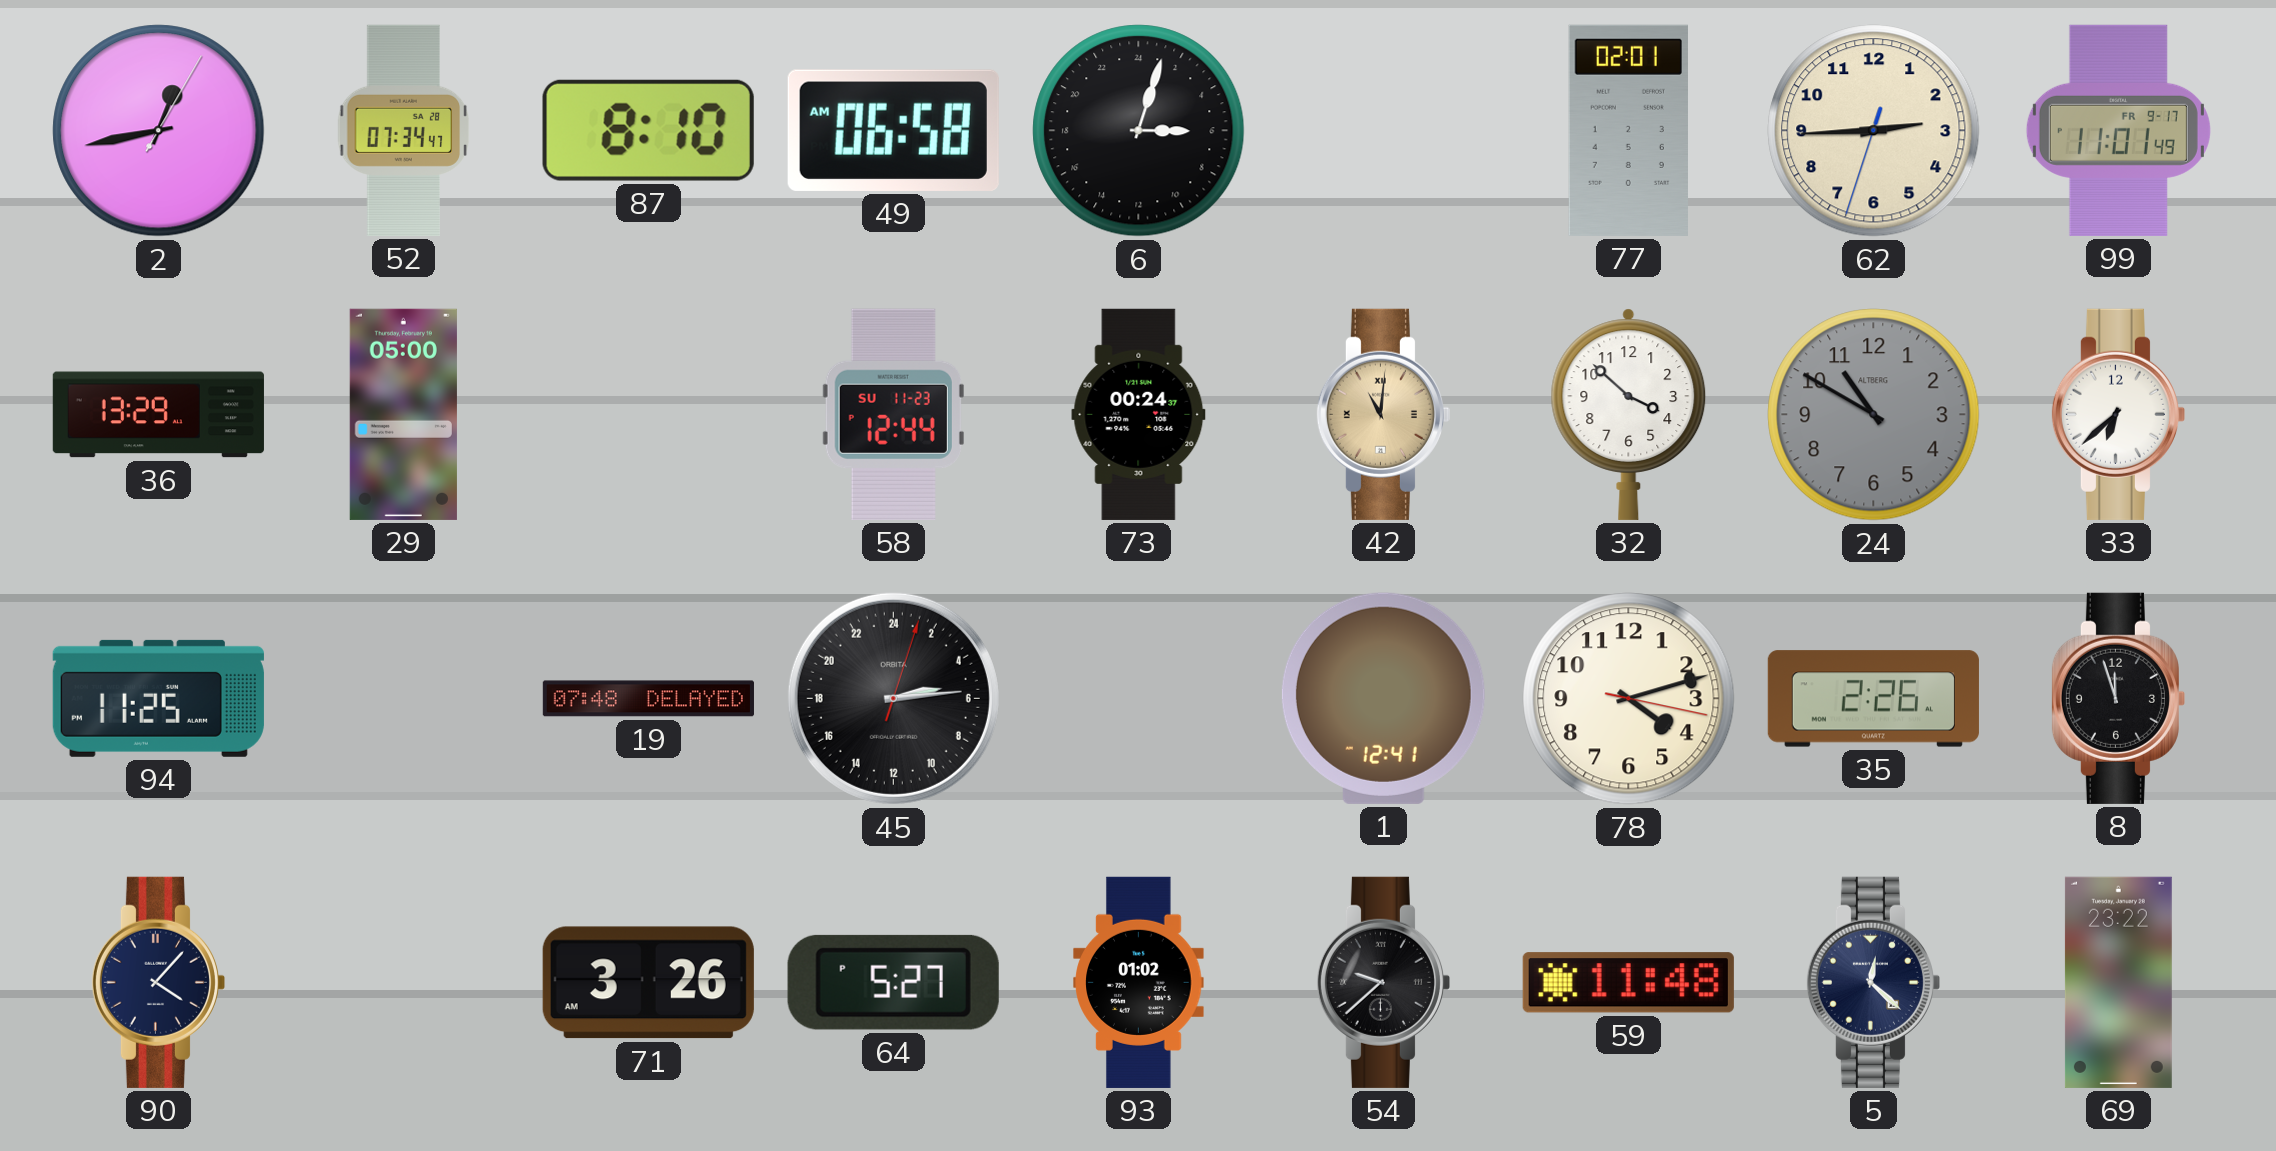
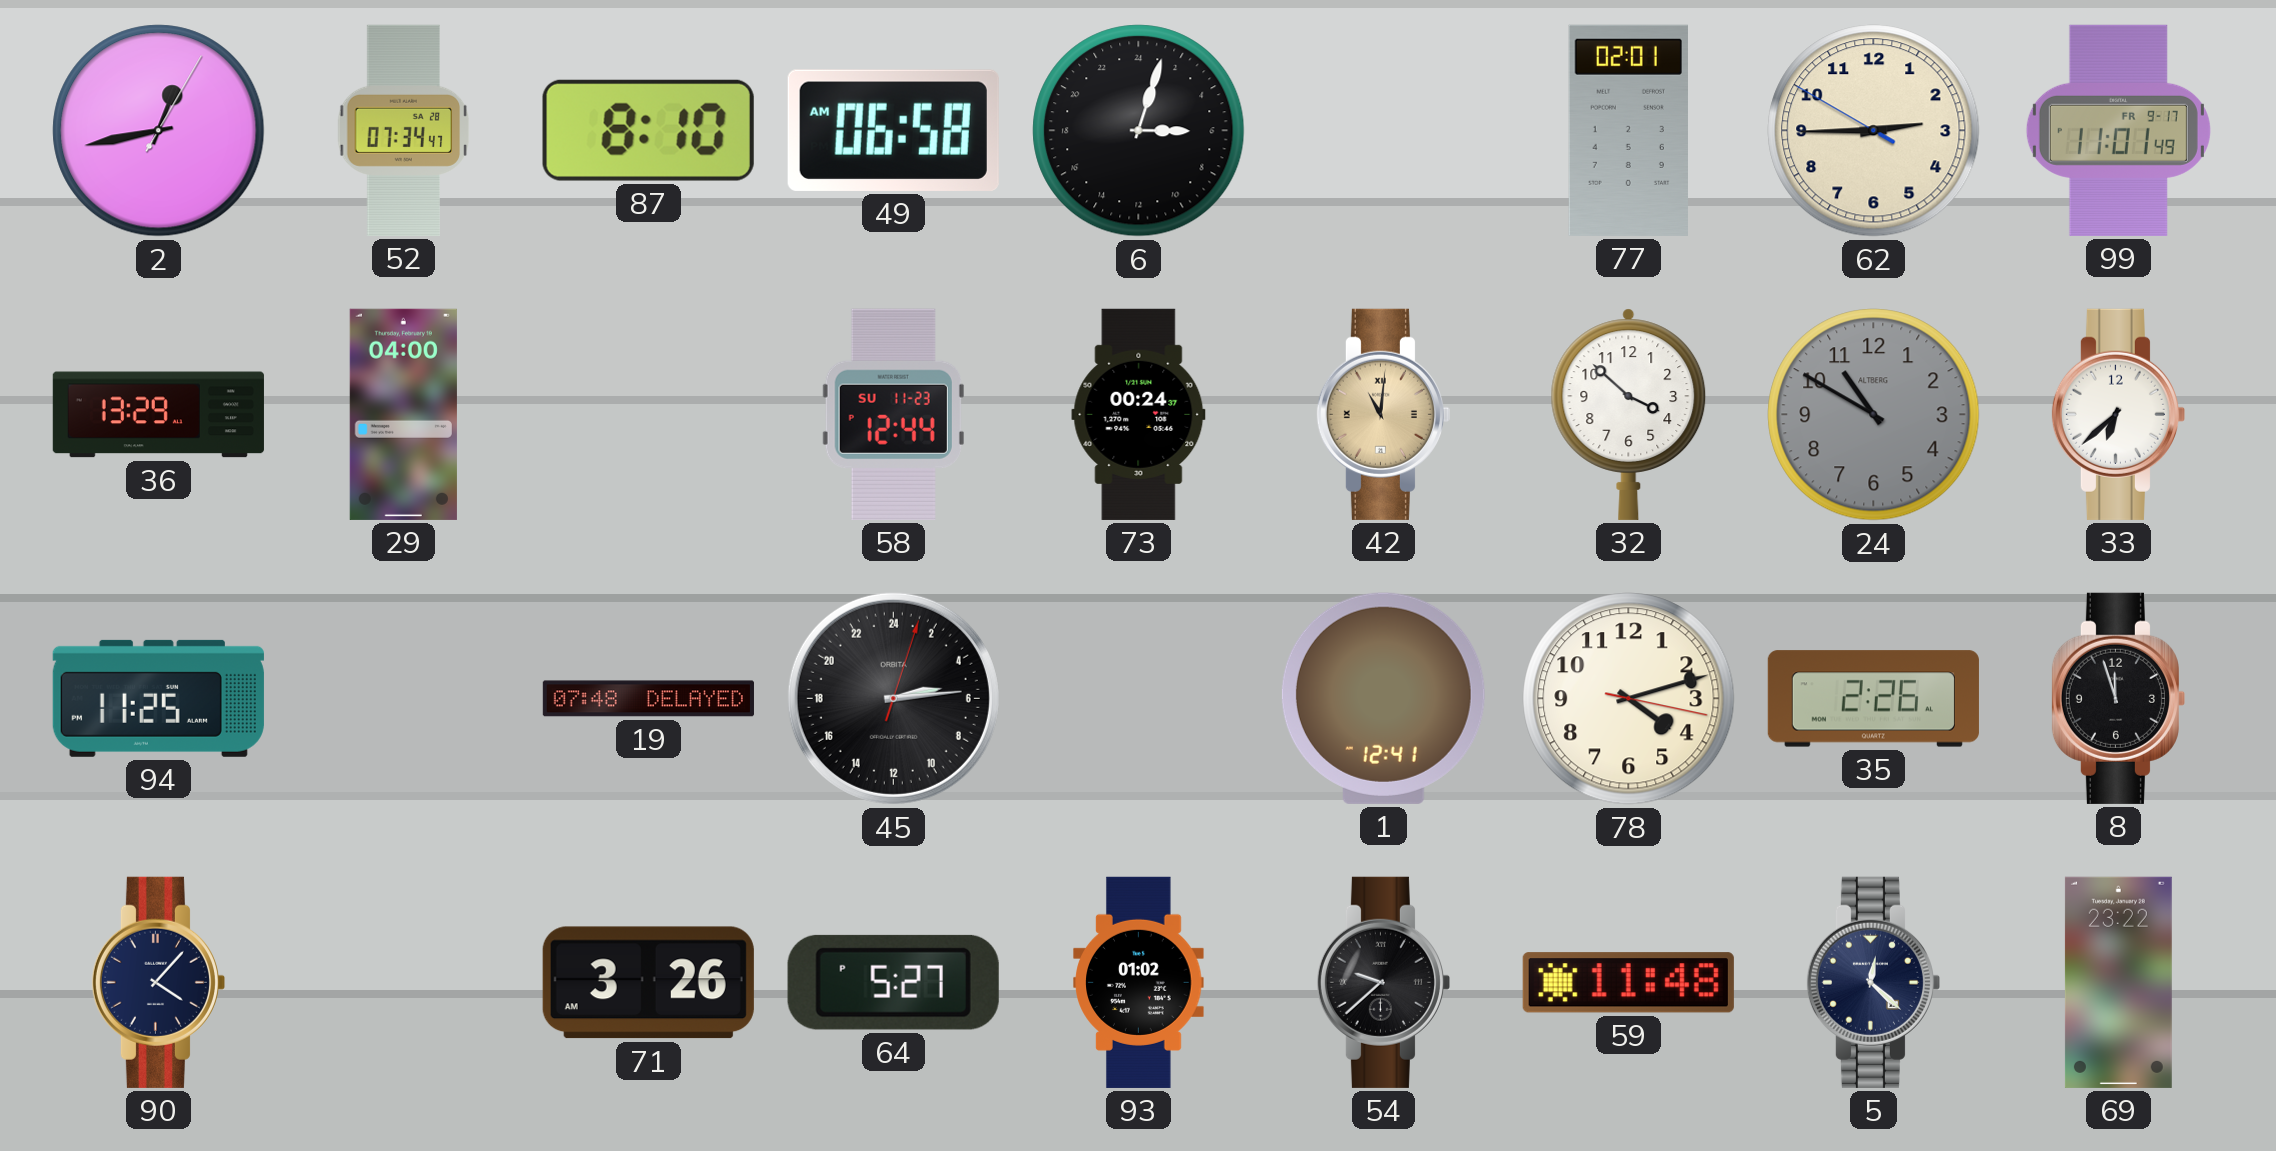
62: 2:44:33 -> 2:44:50
29: 05:00 -> 04:00
